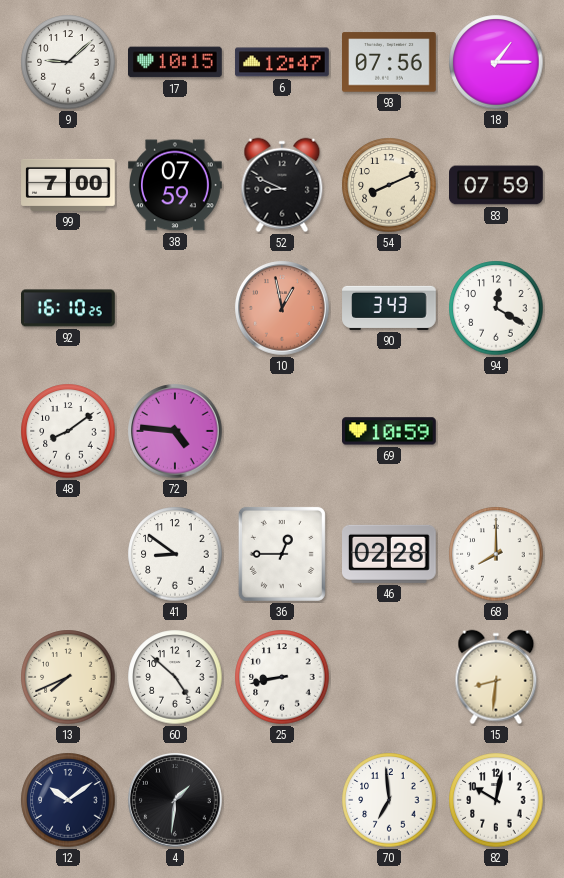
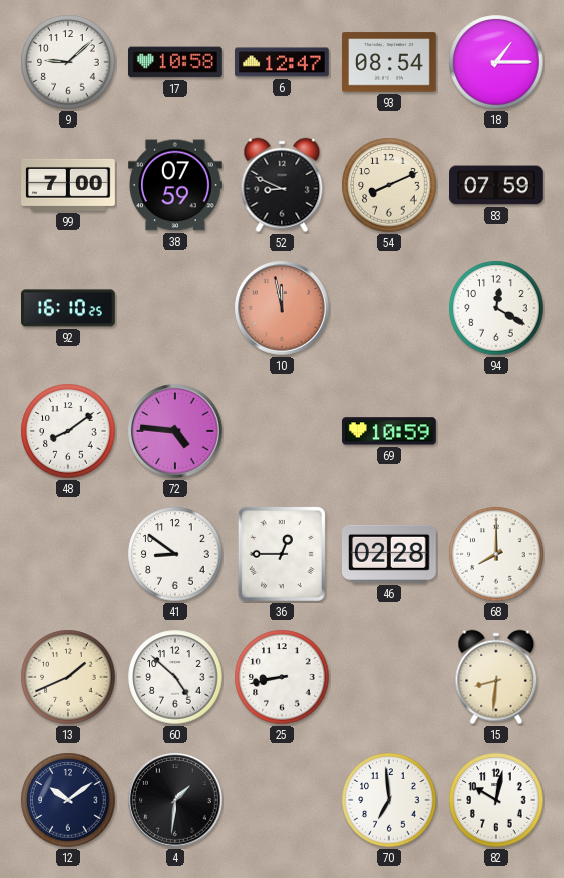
17: 10:15 -> 10:58
93: 07:56 -> 08:54
10: 12:58 -> 11:58
90: 3:43 -> none
13: 7:41 -> 1:41
